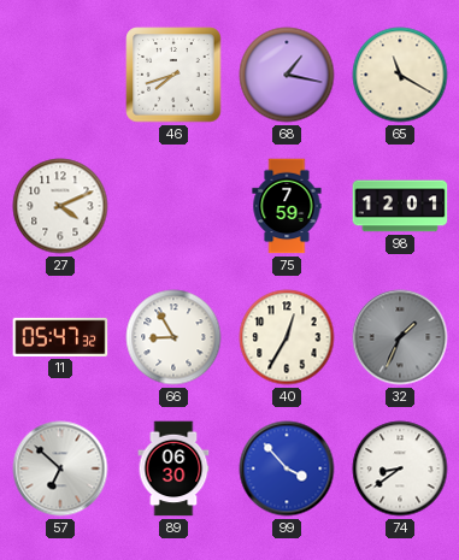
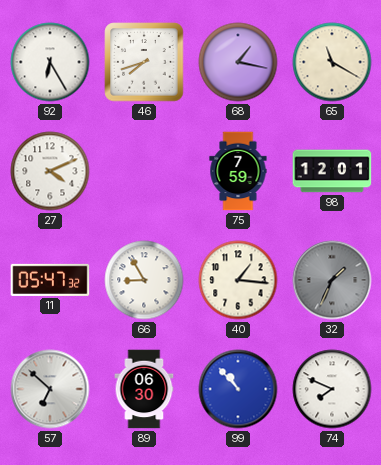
92: none -> 6:25
40: 12:35 -> 1:16
99: 3:53 -> 10:53
74: 8:39 -> 7:49
